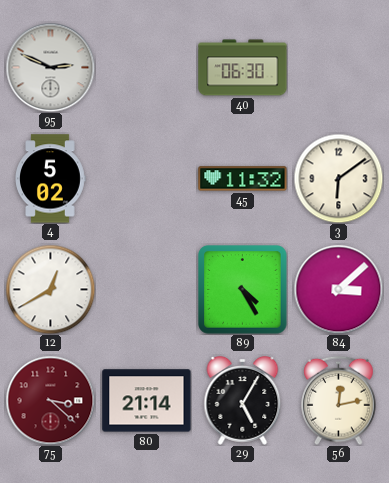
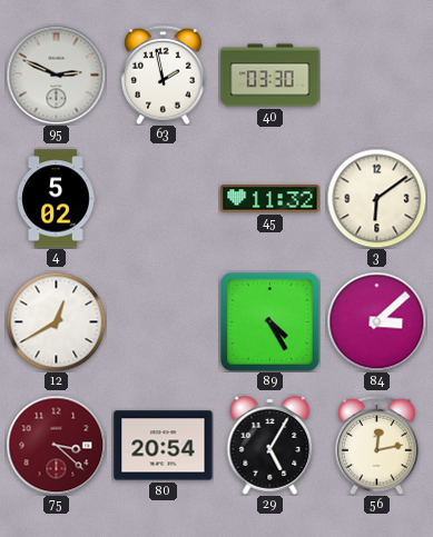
63: none -> 1:58
40: 06:30 -> 03:30
80: 21:14 -> 20:54
